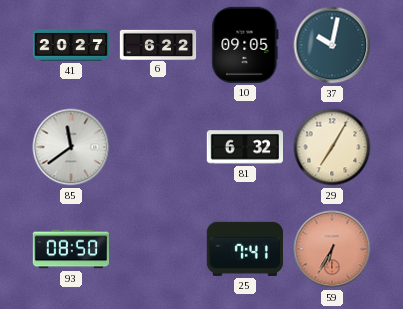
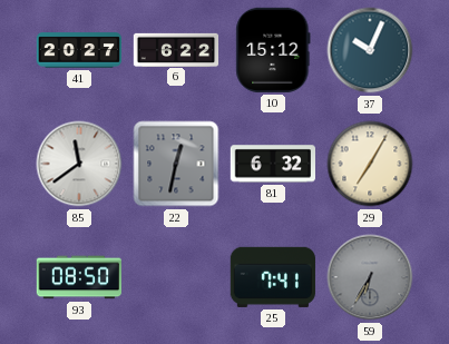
10: 09:05 -> 15:12
37: 10:02 -> 10:04
22: none -> 12:32
59 dial: salmon -> grey
